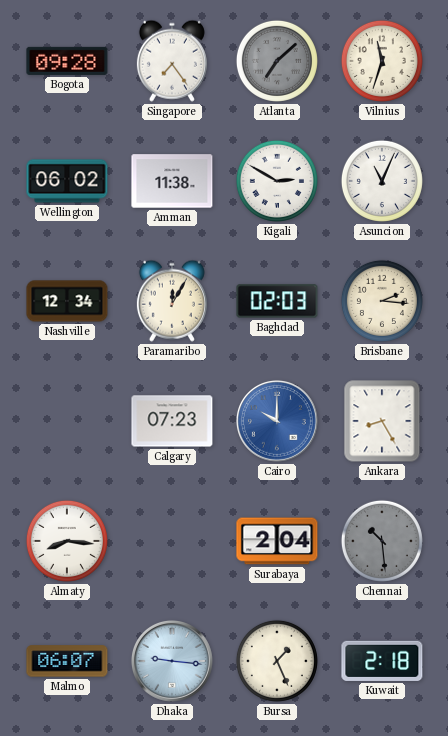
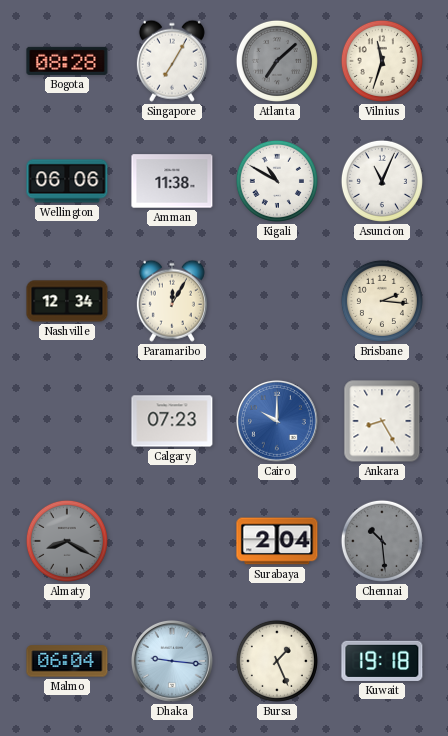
Bogota: 09:28 -> 08:28
Singapore: 7:24 -> 7:05
Wellington: 06:02 -> 06:06
Kigali: 2:50 -> 10:50
Baghdad: 02:03 -> none
Almaty: 8:16 -> 8:20
Almaty dial: white -> grey
Malmo: 06:07 -> 06:04
Kuwait: 2:18 -> 19:18
